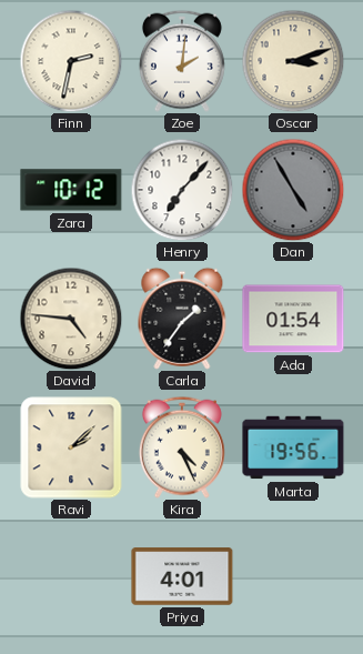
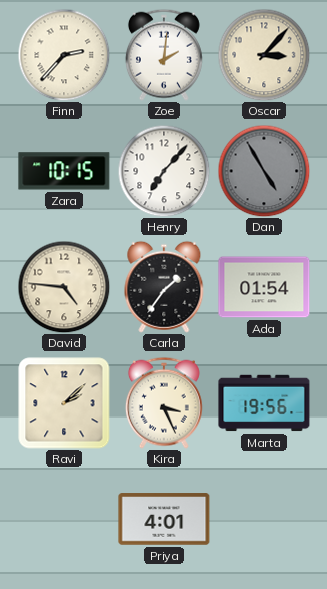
Finn: 2:32 -> 2:37
Oscar: 3:12 -> 3:07
Zara: 10:12 -> 10:15
Kira: 4:26 -> 3:26
